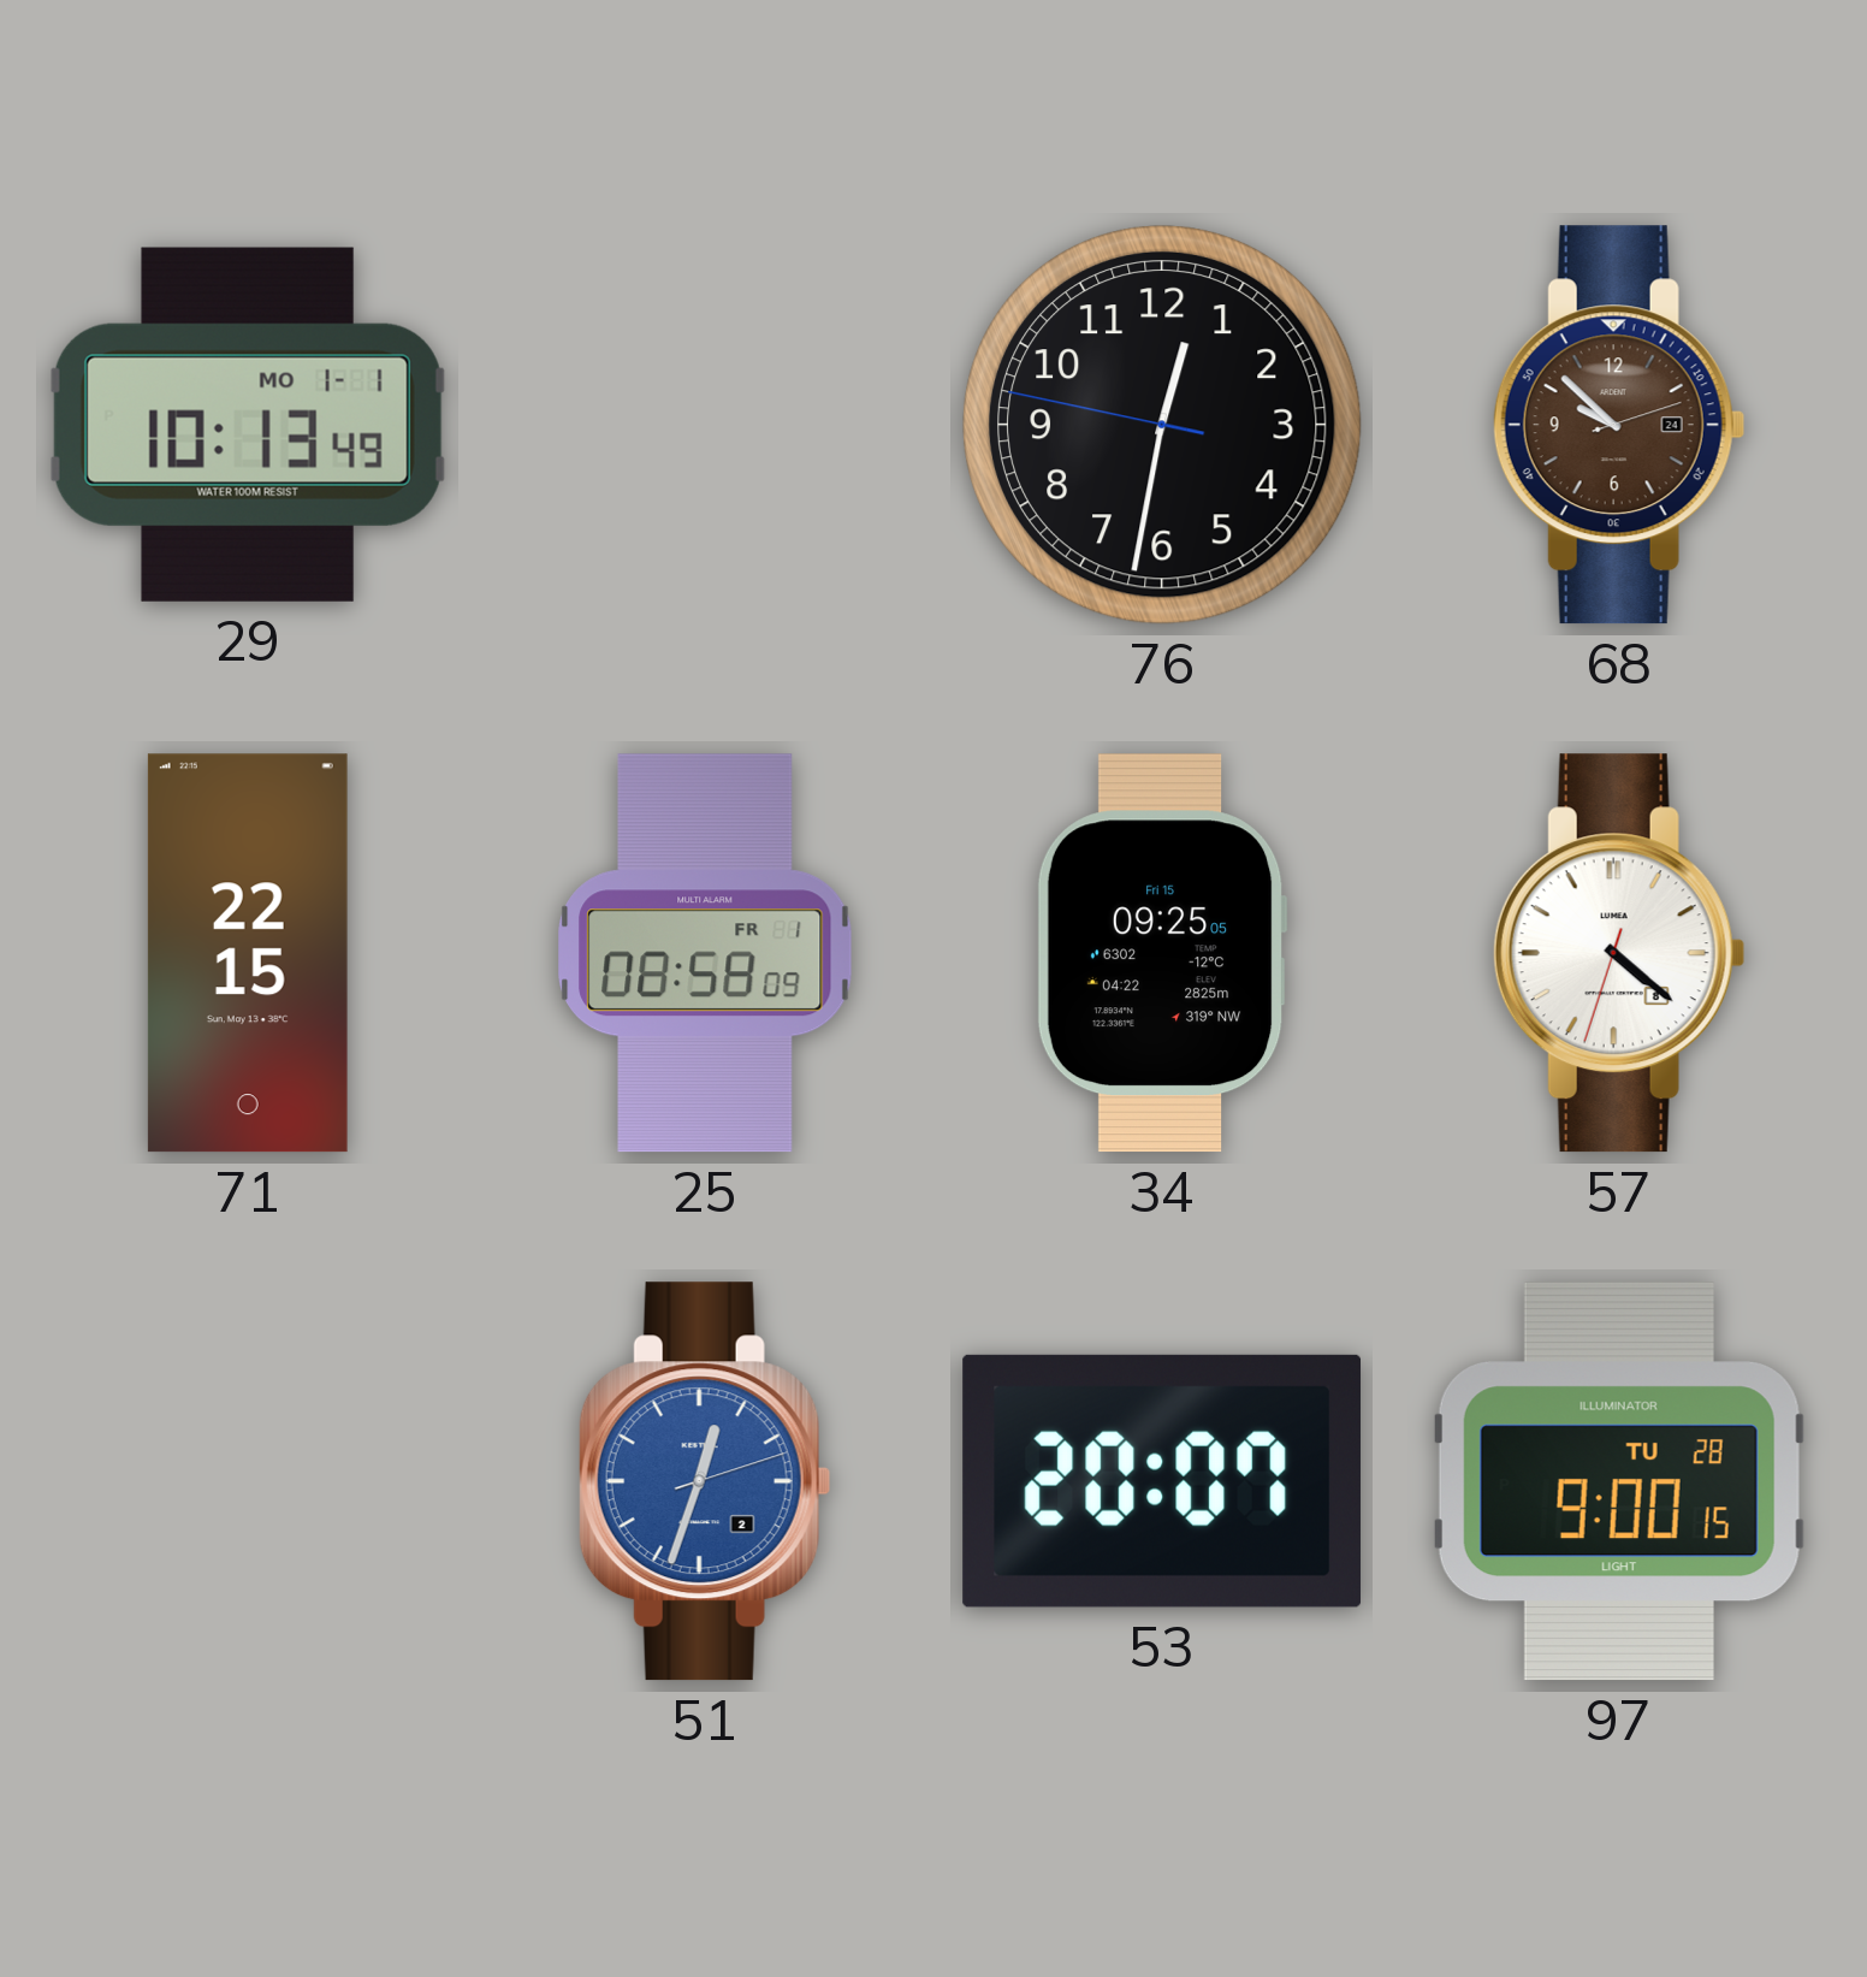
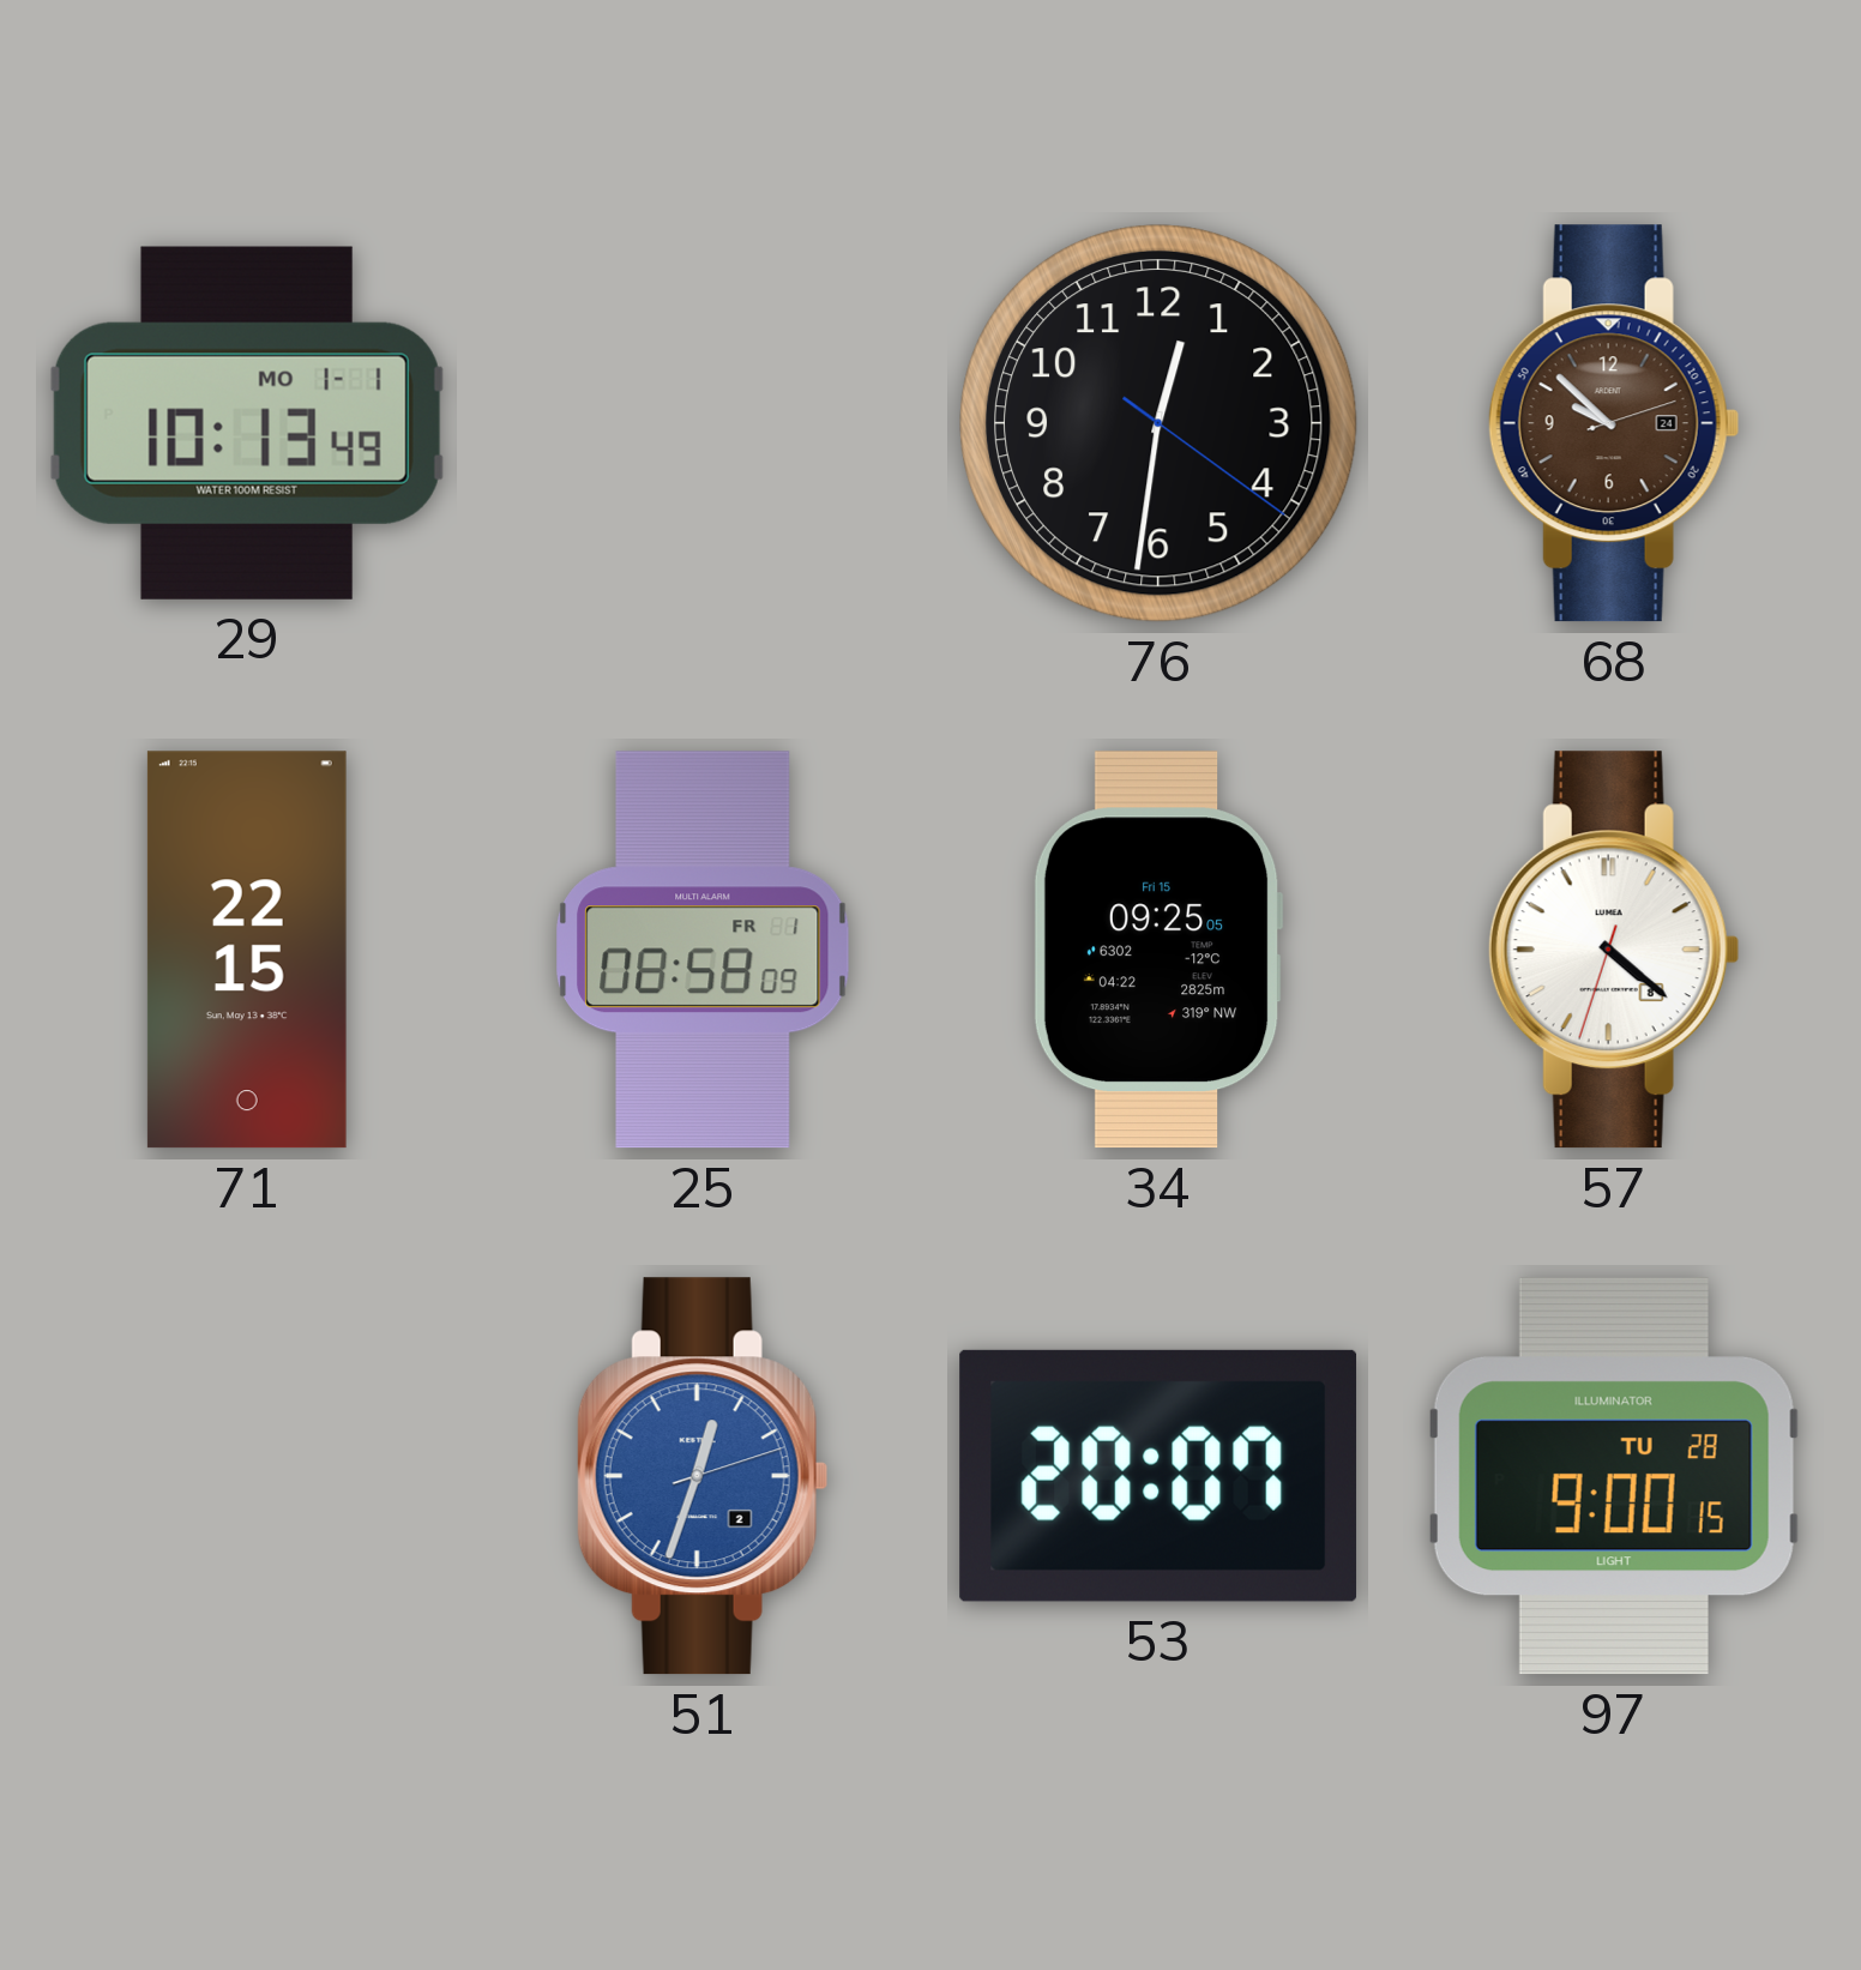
76: 12:31:47 -> 12:31:21
